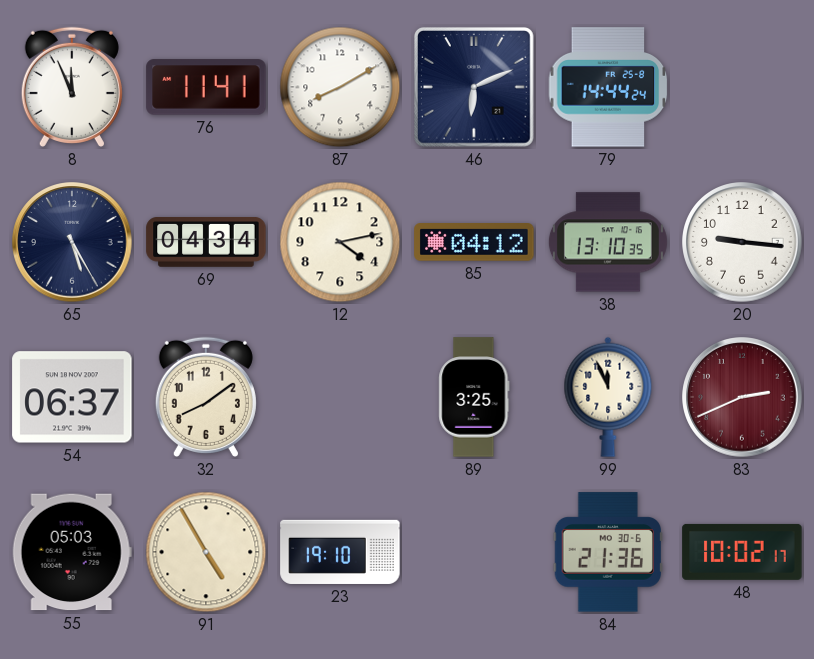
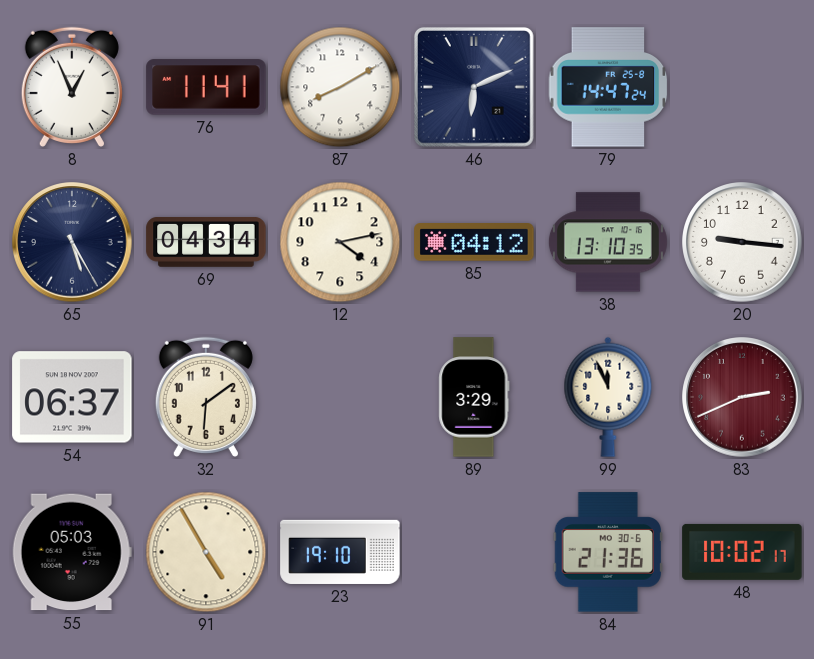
8: 11:56 -> 12:56
79: 14:44 -> 14:47
32: 8:09 -> 6:09
89: 3:25 -> 3:29
